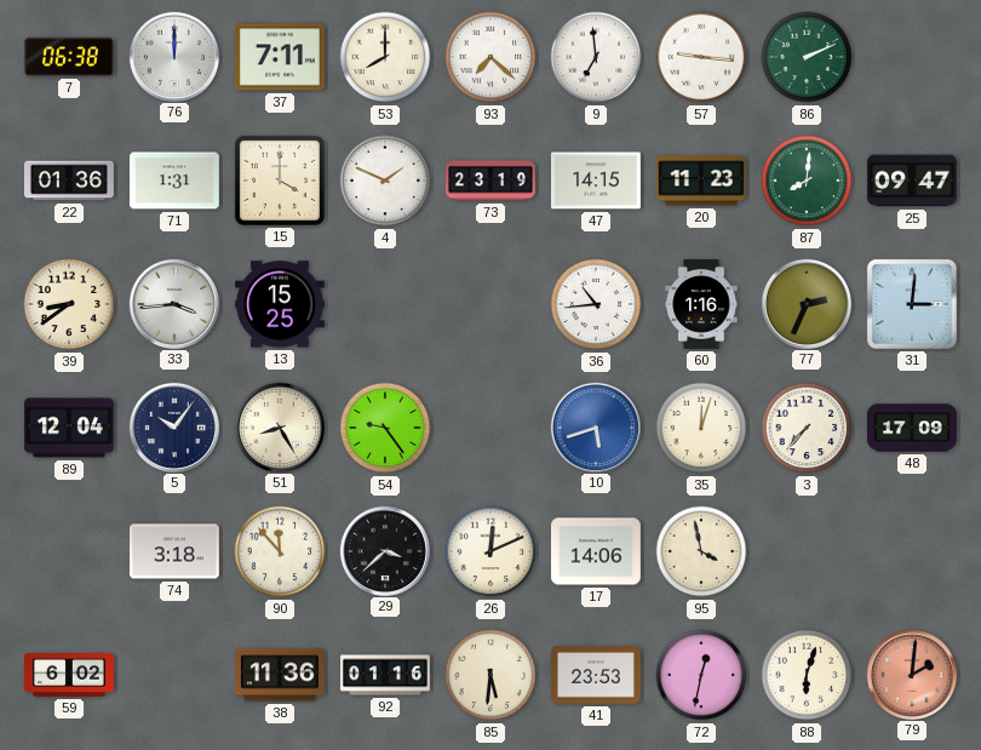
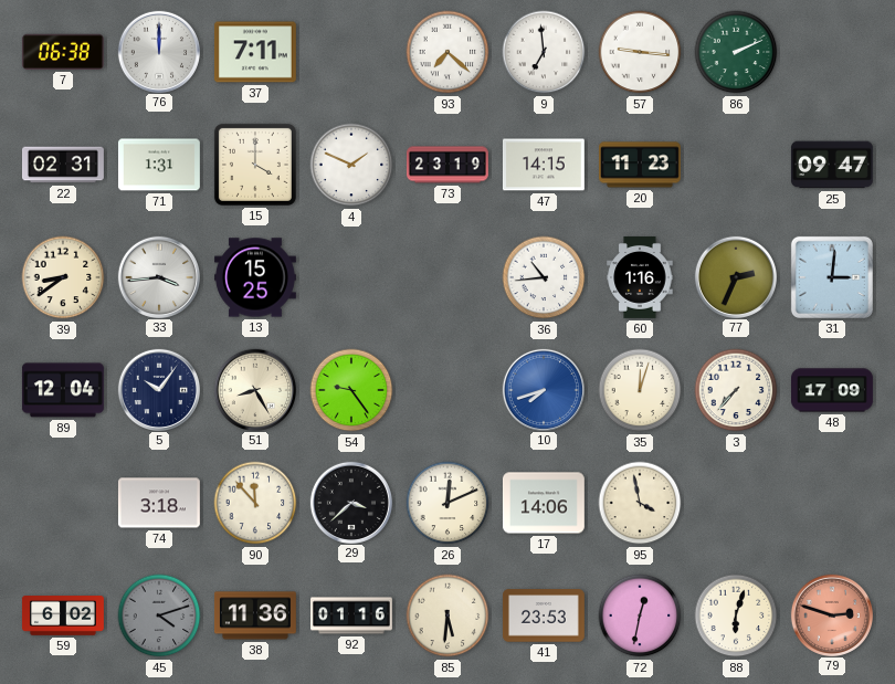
53: 8:00 -> none
22: 01:36 -> 02:31
87: 8:01 -> none
10: 5:42 -> 7:42
45: none -> 4:12
79: 2:01 -> 2:48
